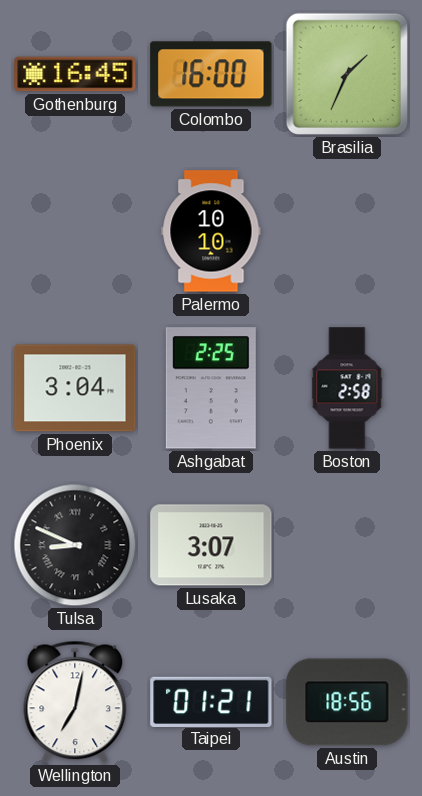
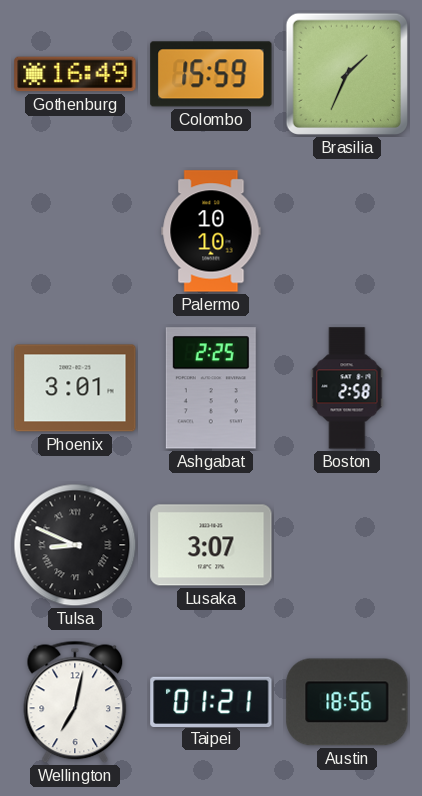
Gothenburg: 16:45 -> 16:49
Colombo: 16:00 -> 15:59
Phoenix: 3:04 -> 3:01
